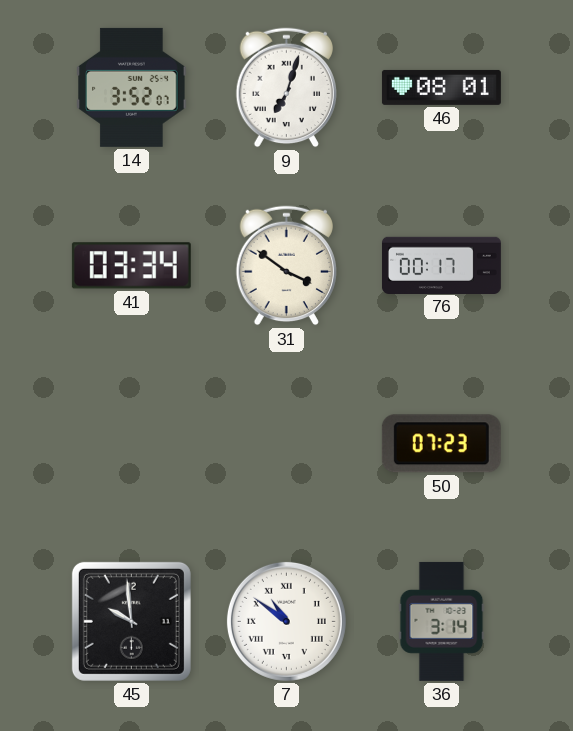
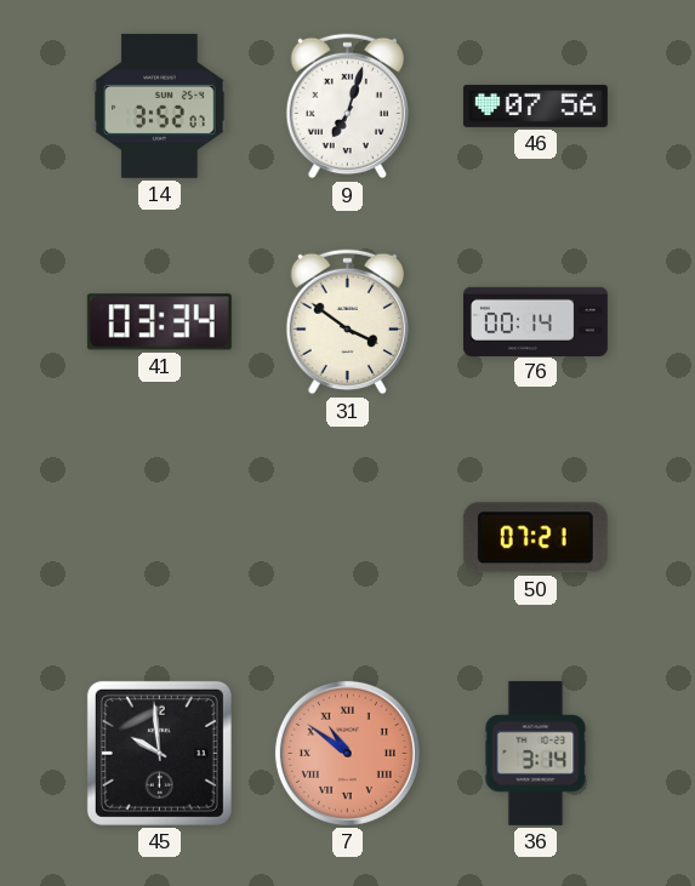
46: 08:01 -> 07:56
76: 00:17 -> 00:14
50: 07:23 -> 07:21
7 dial: white -> salmon
